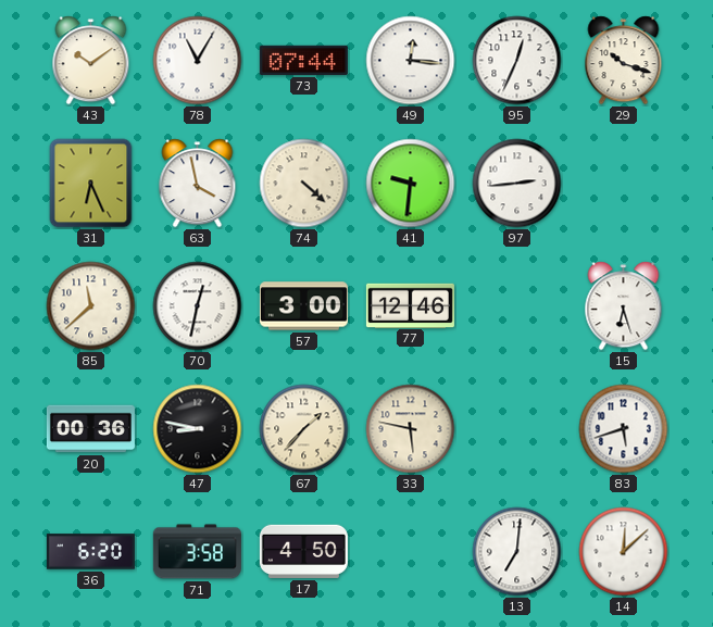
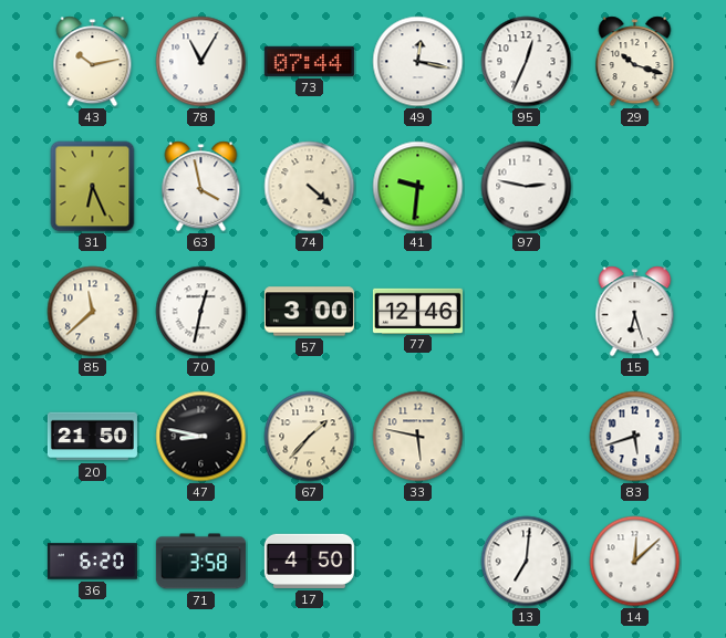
43: 10:09 -> 10:13
49: 12:16 -> 12:17
97: 2:44 -> 2:47
20: 00:36 -> 21:50
